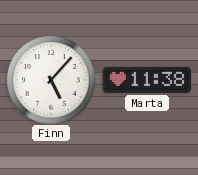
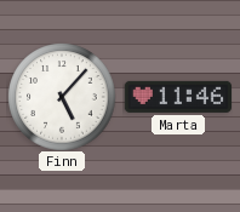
Marta: 11:38 -> 11:46
